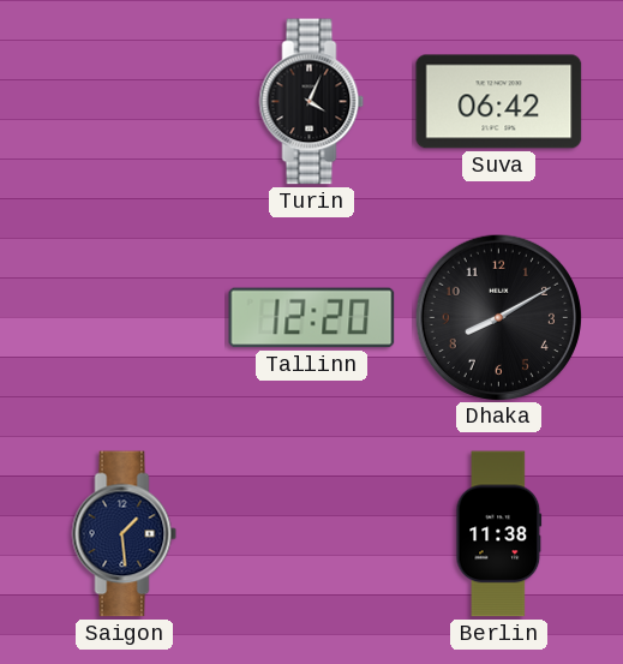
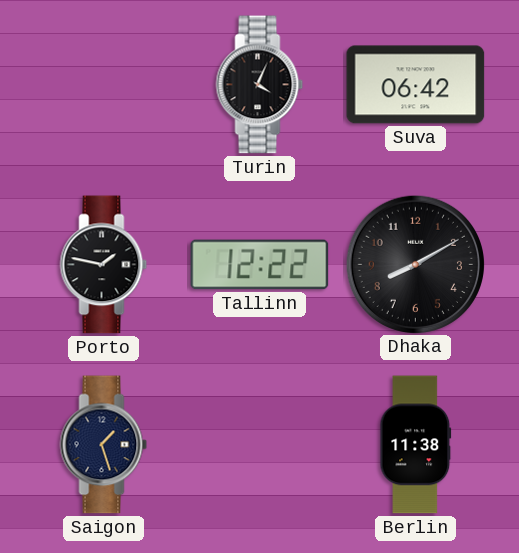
Porto: none -> 1:47
Tallinn: 12:20 -> 12:22
Saigon: 1:29 -> 1:27
